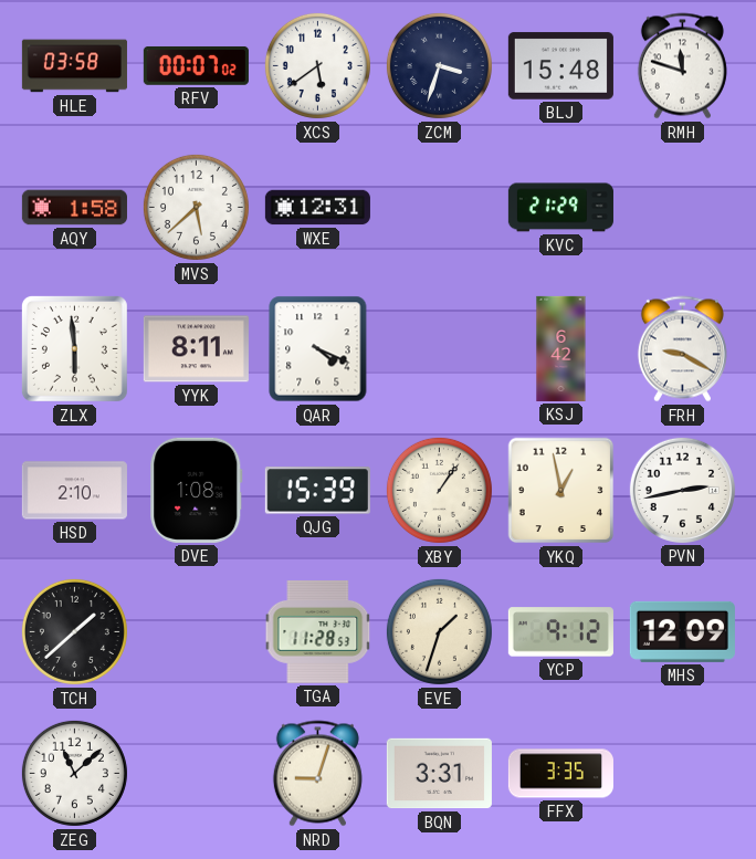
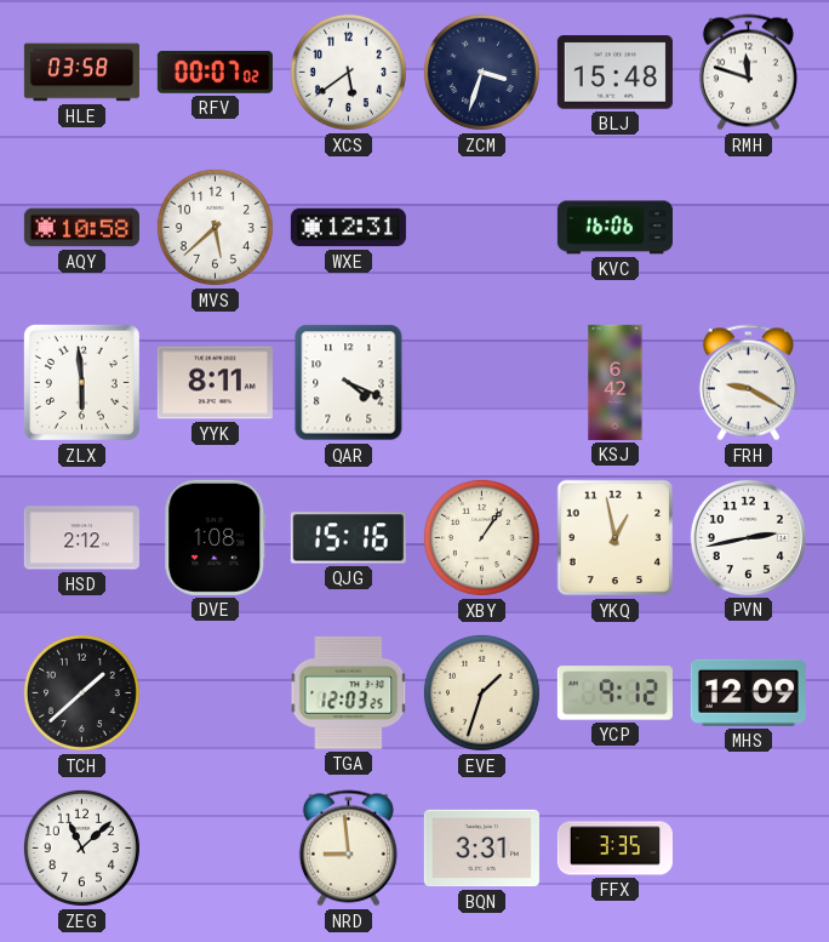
AQY: 1:58 -> 10:58
KVC: 21:29 -> 16:06
HSD: 2:10 -> 2:12
QJG: 15:39 -> 15:16
TGA: 11:28 -> 12:03
NRD: 9:03 -> 8:59
